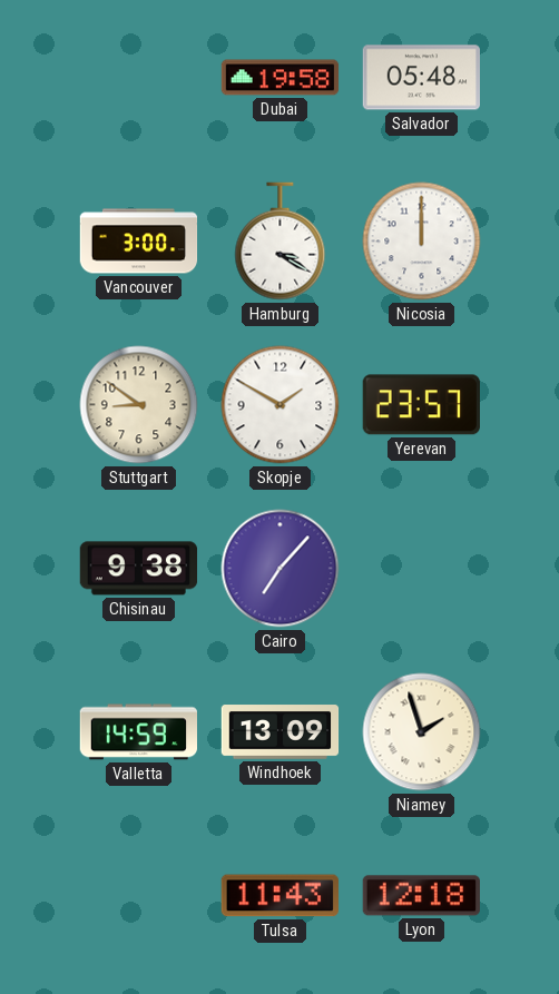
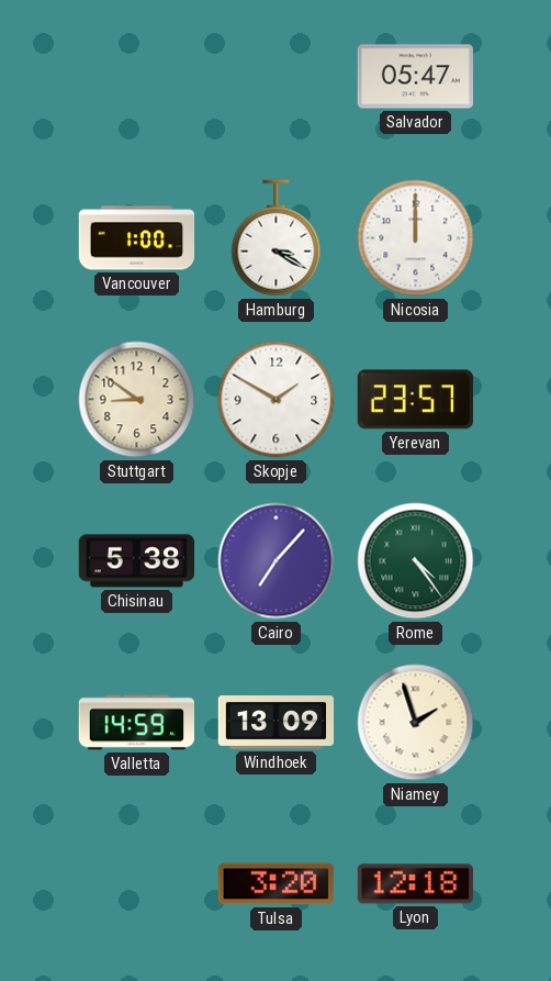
Dubai: 19:58 -> none
Salvador: 05:48 -> 05:47
Vancouver: 3:00 -> 1:00
Chisinau: 9:38 -> 5:38
Rome: none -> 4:24
Tulsa: 11:43 -> 3:20
